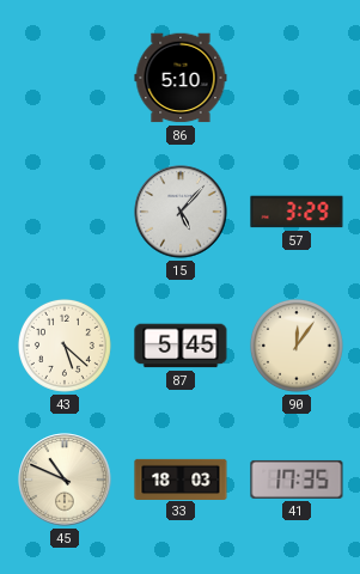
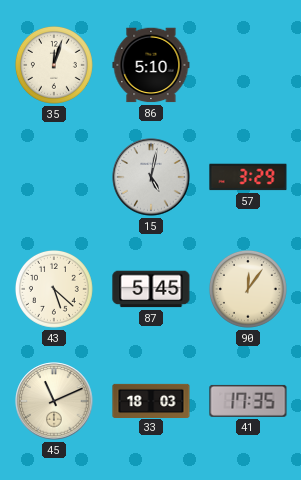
35: none -> 12:03
15: 5:07 -> 5:02
45: 10:49 -> 11:11
